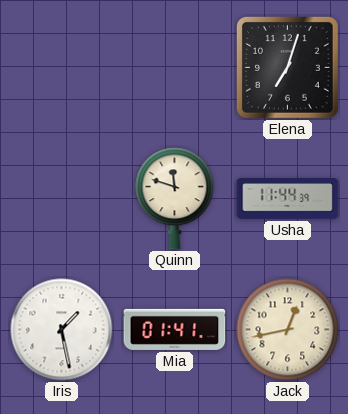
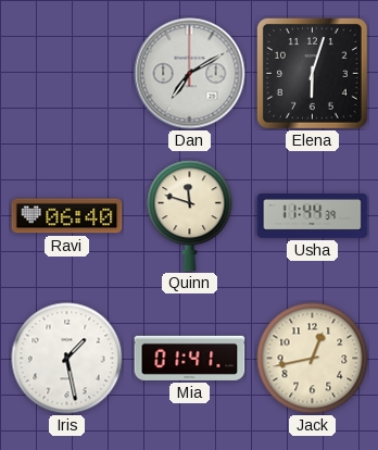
Dan: none -> 7:10
Elena: 7:03 -> 6:03
Ravi: none -> 06:40
